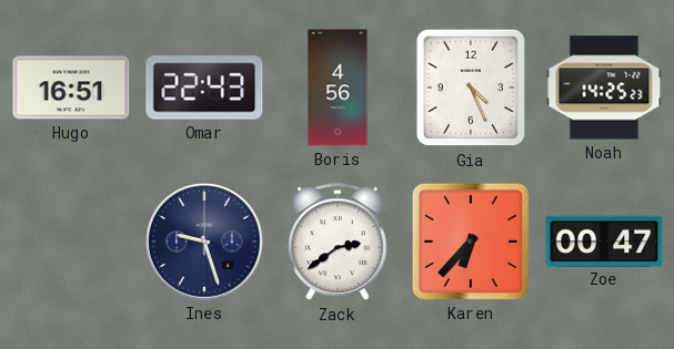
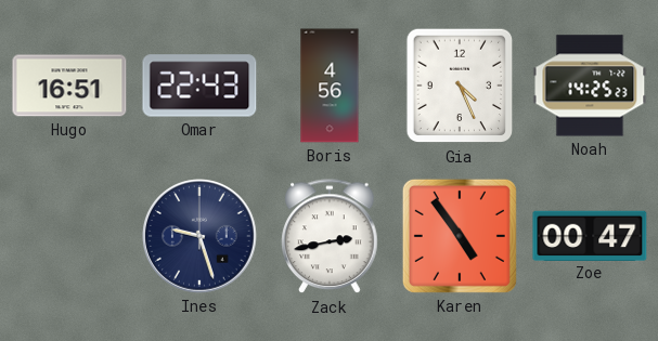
Zack: 2:39 -> 2:43
Karen: 6:37 -> 4:54
